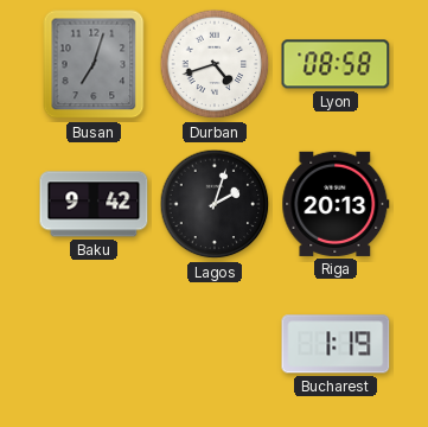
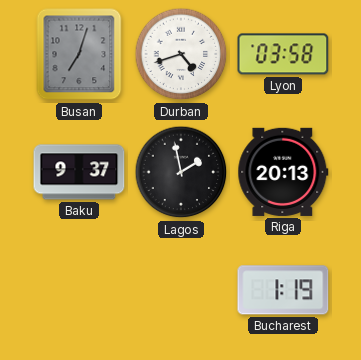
Lyon: 08:58 -> 03:58
Baku: 9:42 -> 9:37
Lagos: 2:03 -> 1:58
